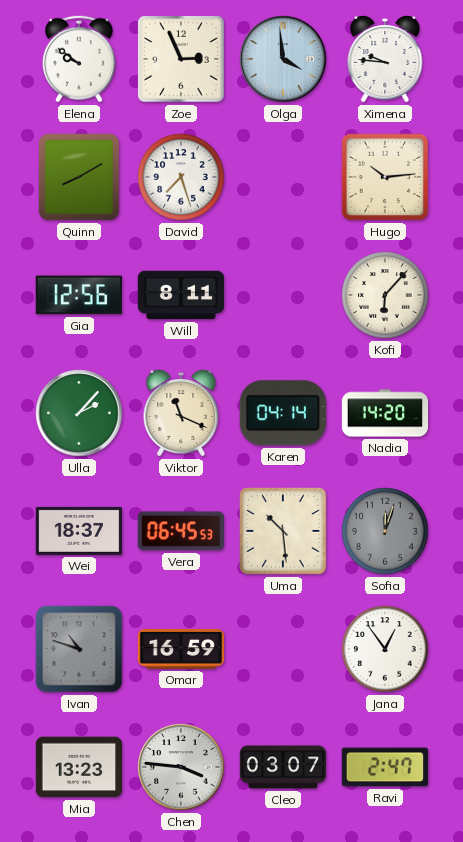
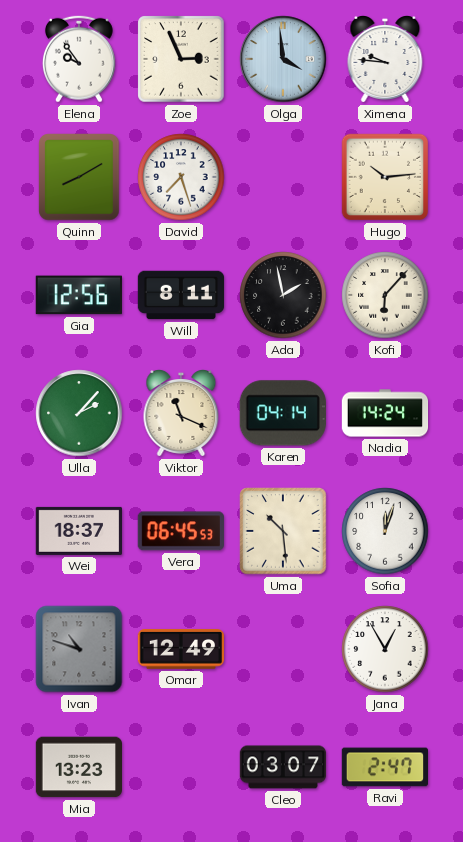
Elena: 9:51 -> 9:54
Ada: none -> 1:58
Nadia: 14:20 -> 14:24
Sofia dial: grey -> white
Omar: 16:59 -> 12:49
Jana: 12:54 -> 12:55
Chen: 3:46 -> none
